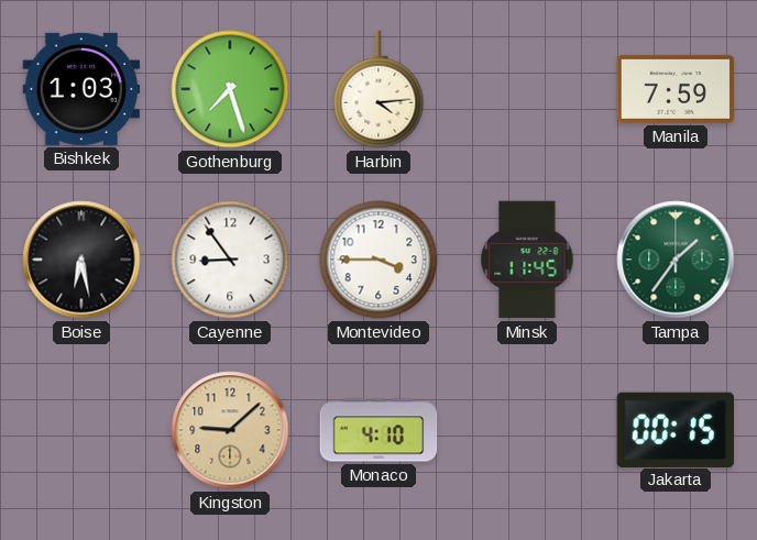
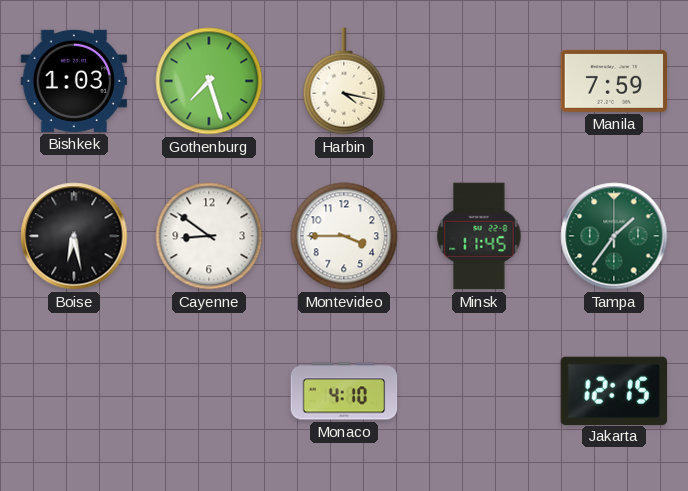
Harbin: 4:14 -> 4:17
Cayenne: 8:54 -> 8:51
Kingston: 9:08 -> none
Jakarta: 00:15 -> 12:15
